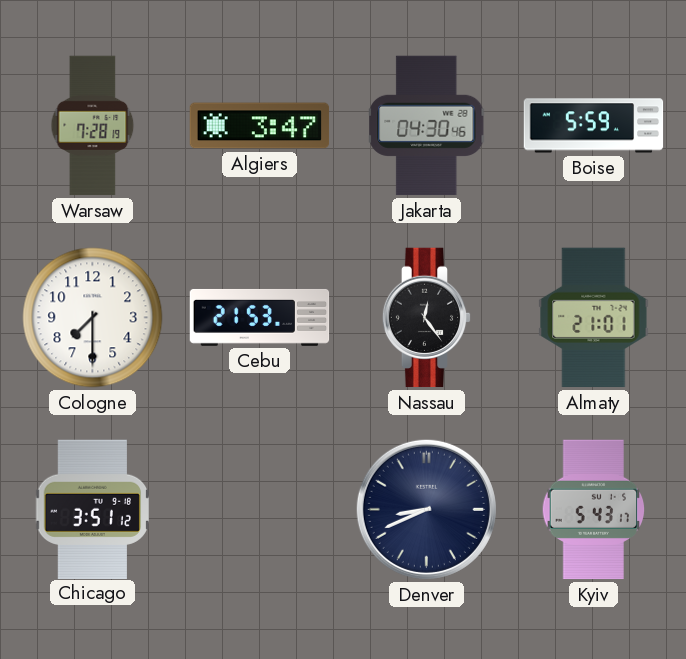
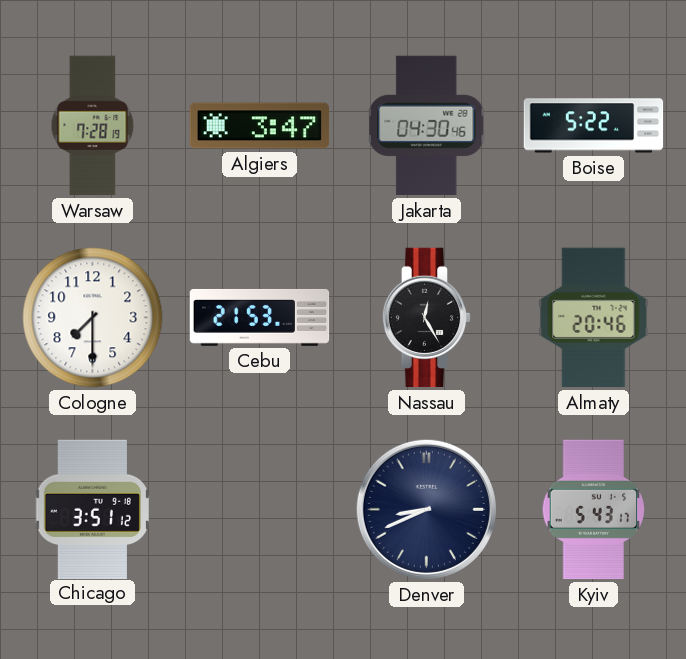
Boise: 5:59 -> 5:22
Nassau: 12:24 -> 12:25
Almaty: 21:01 -> 20:46
